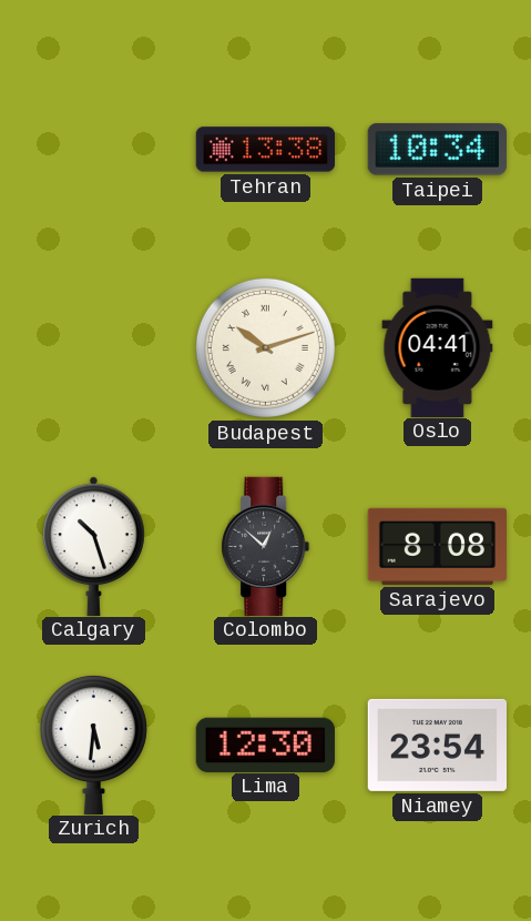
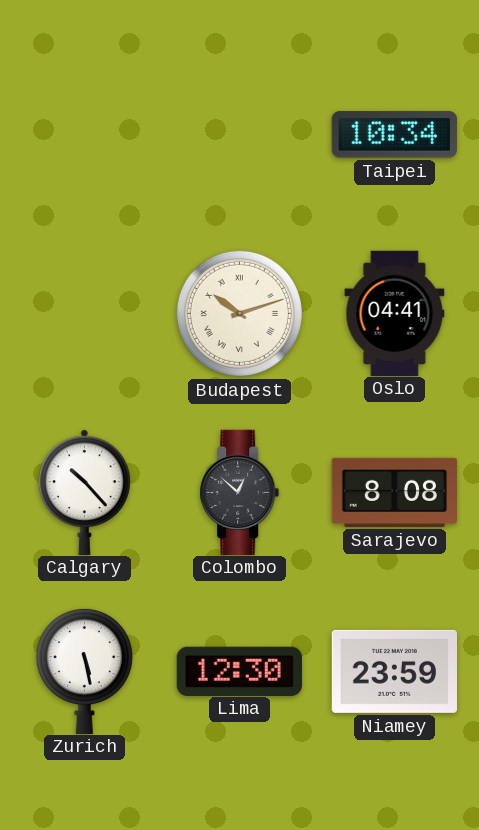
Tehran: 13:38 -> none
Calgary: 10:27 -> 10:23
Zurich: 5:31 -> 5:28
Niamey: 23:54 -> 23:59
